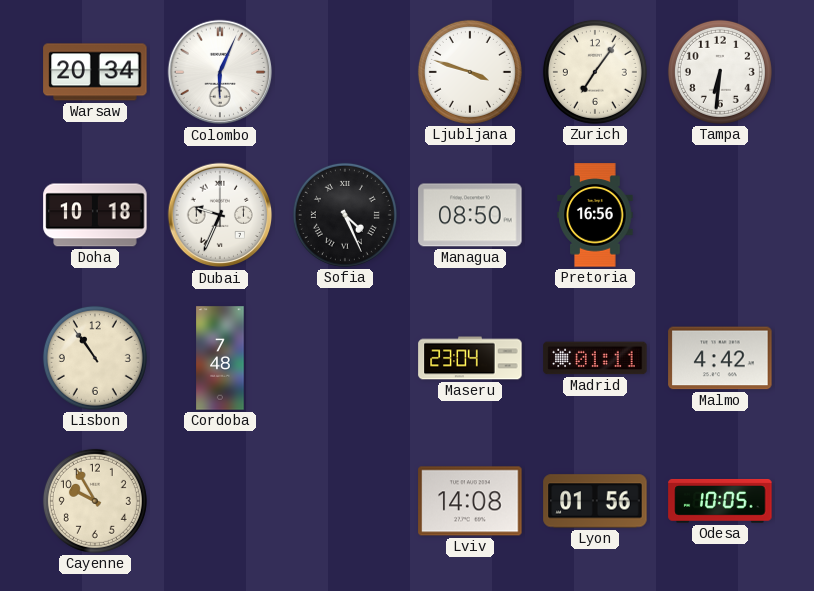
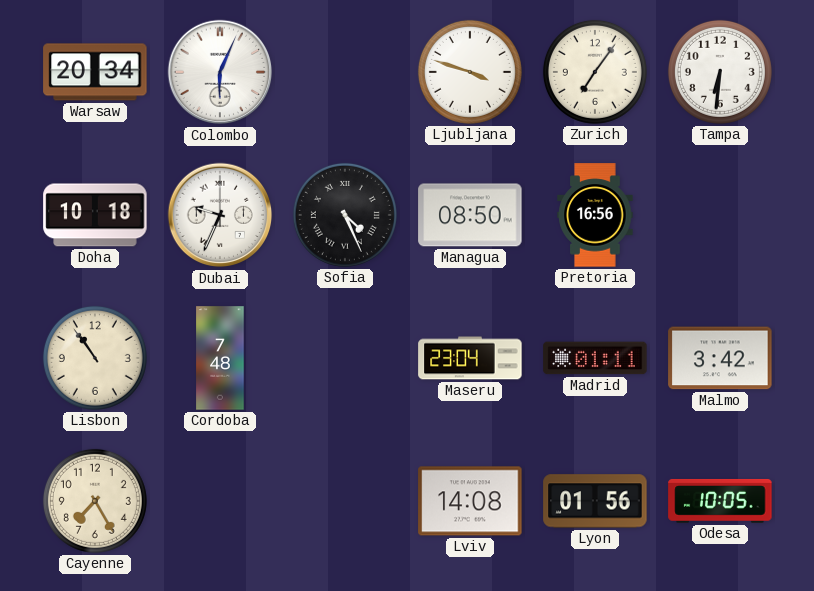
Malmo: 4:42 -> 3:42
Cayenne: 9:55 -> 7:25
